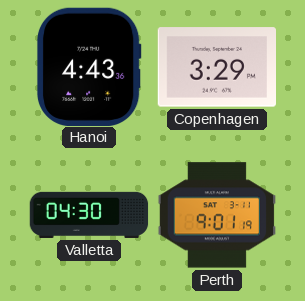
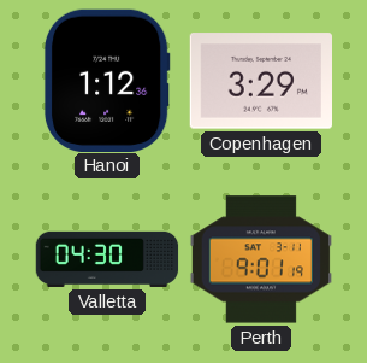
Hanoi: 4:43 -> 1:12
